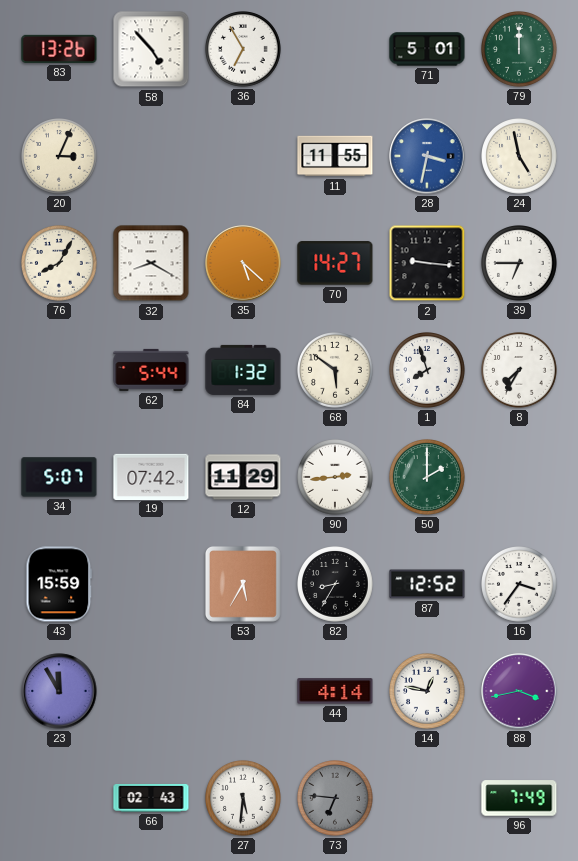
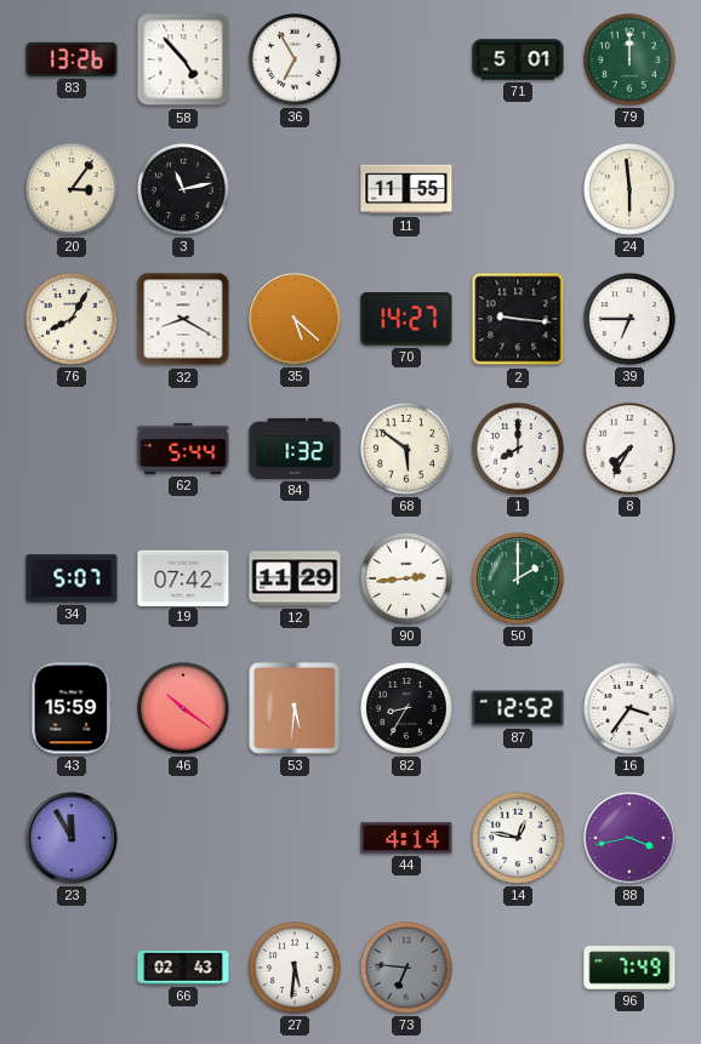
20: 3:04 -> 3:06
3: none -> 11:13
28: 3:32 -> none
24: 4:58 -> 5:59
1: 7:57 -> 8:00
46: none -> 10:21
53: 5:35 -> 5:31
